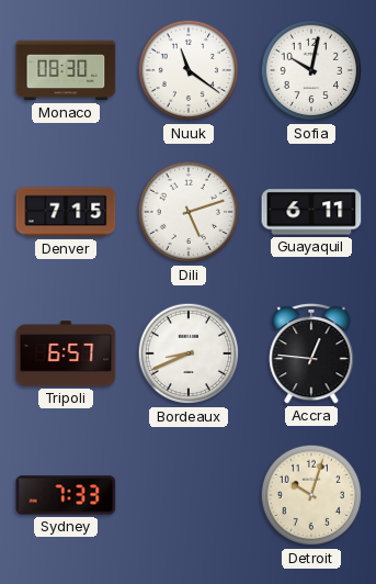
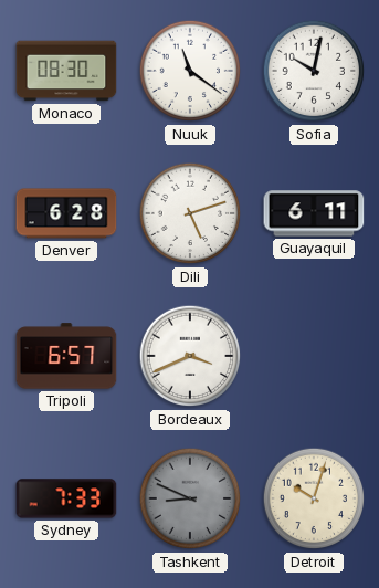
Denver: 7:15 -> 6:28
Bordeaux: 8:41 -> 3:41
Accra: 12:46 -> none
Tashkent: none -> 8:49
